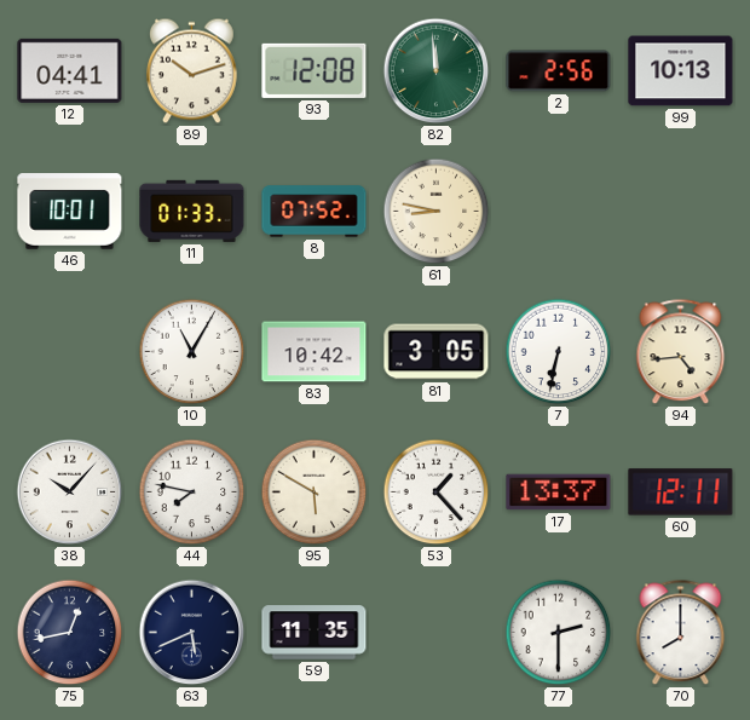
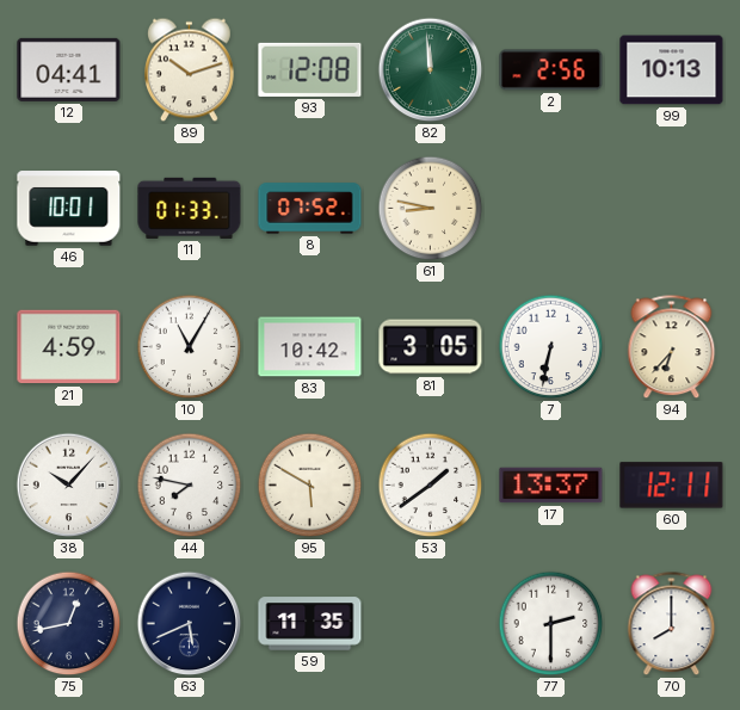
21: none -> 4:59
94: 4:44 -> 6:37
53: 1:23 -> 1:39
